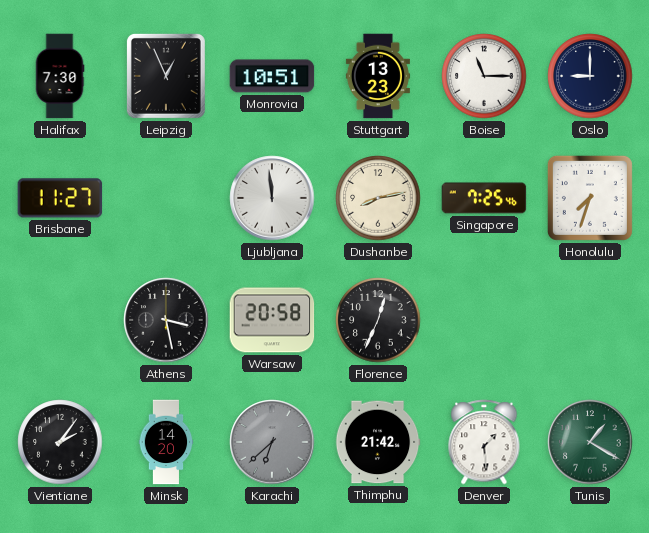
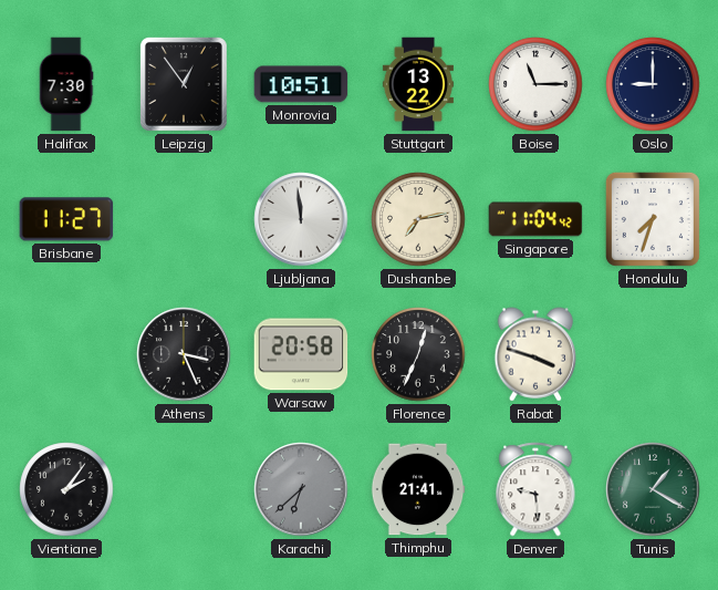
Leipzig: 12:56 -> 12:54
Stuttgart: 13:23 -> 13:22
Dushanbe: 8:13 -> 7:13
Singapore: 7:25 -> 11:04
Athens: 3:28 -> 3:26
Rabat: none -> 3:48
Minsk: 14:20 -> none
Thimphu: 21:42 -> 21:41
Denver: 1:29 -> 9:29
